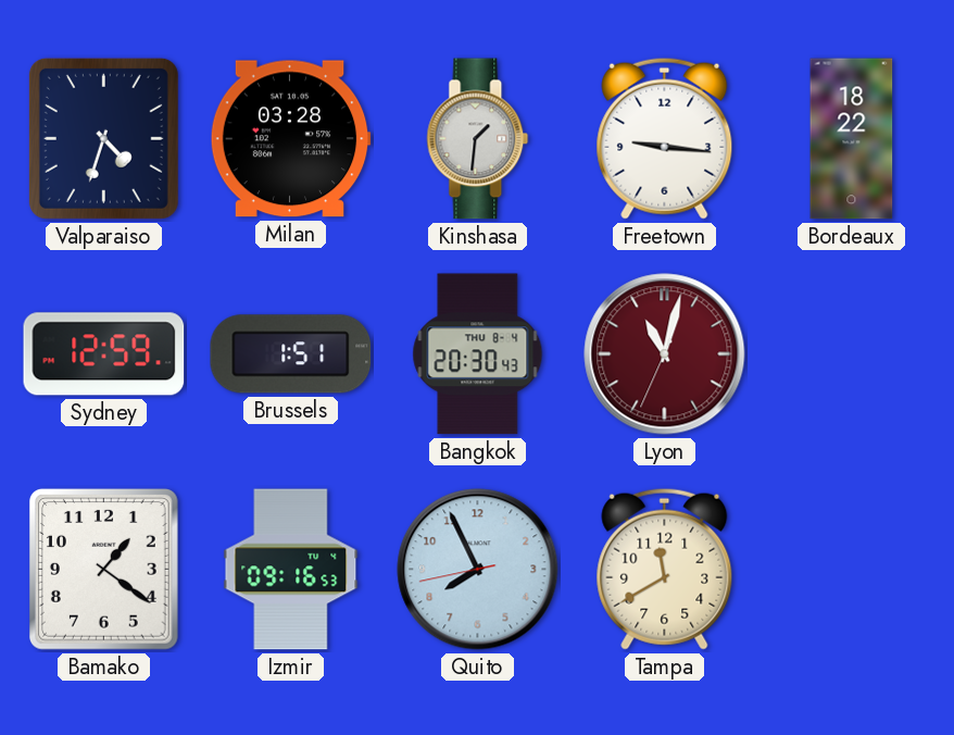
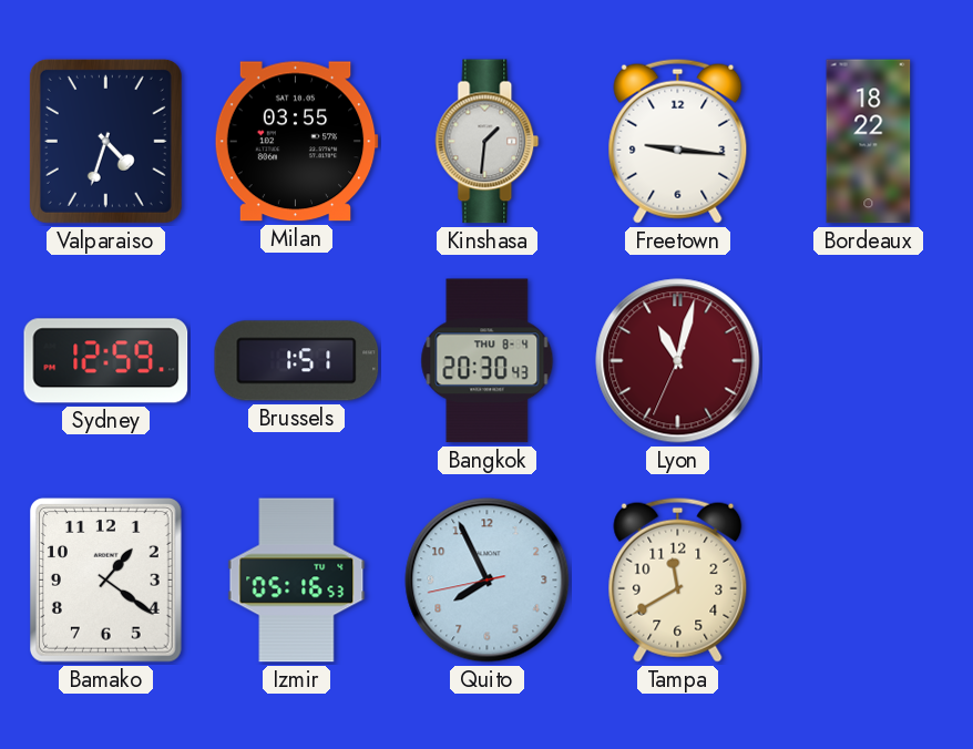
Milan: 03:28 -> 03:55
Izmir: 09:16 -> 05:16
